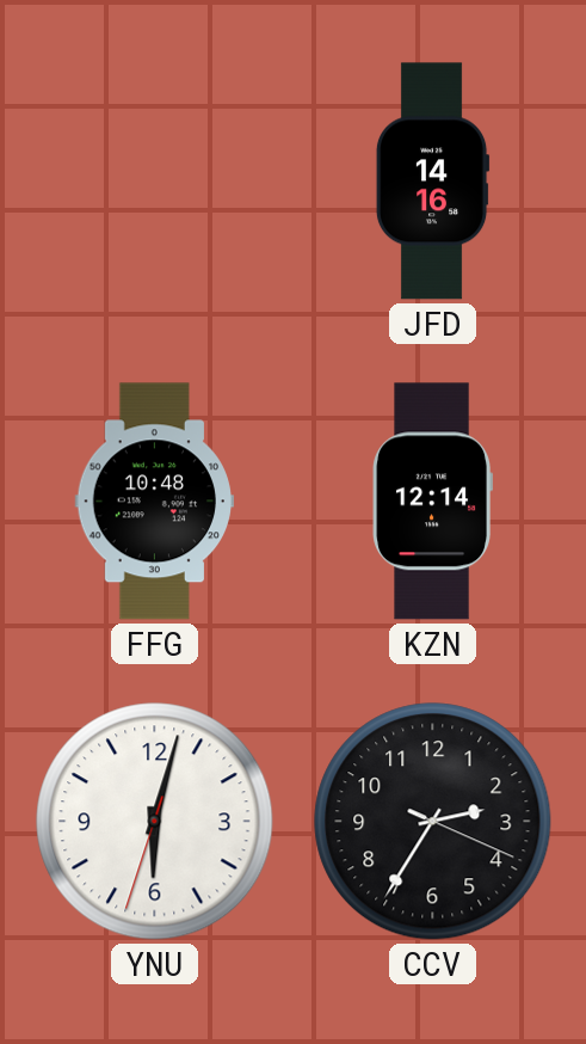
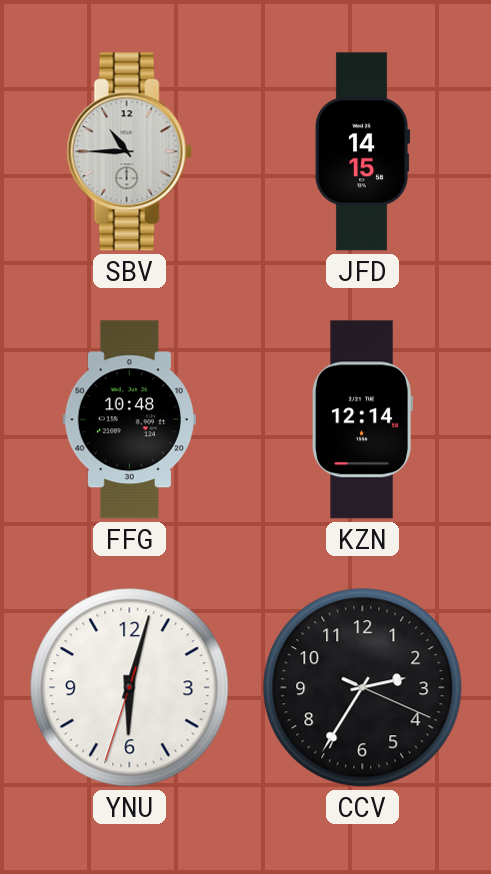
SBV: none -> 10:45
JFD: 14:16 -> 14:15
